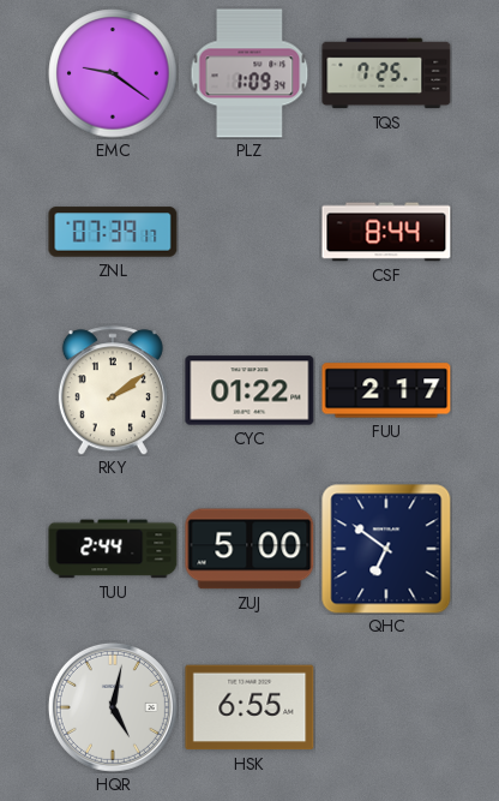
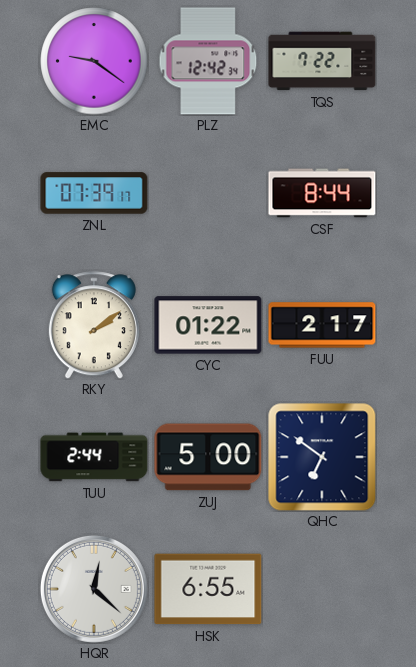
PLZ: 1:09 -> 12:42
TQS: 7:25 -> 7:22
HQR: 5:02 -> 12:22
